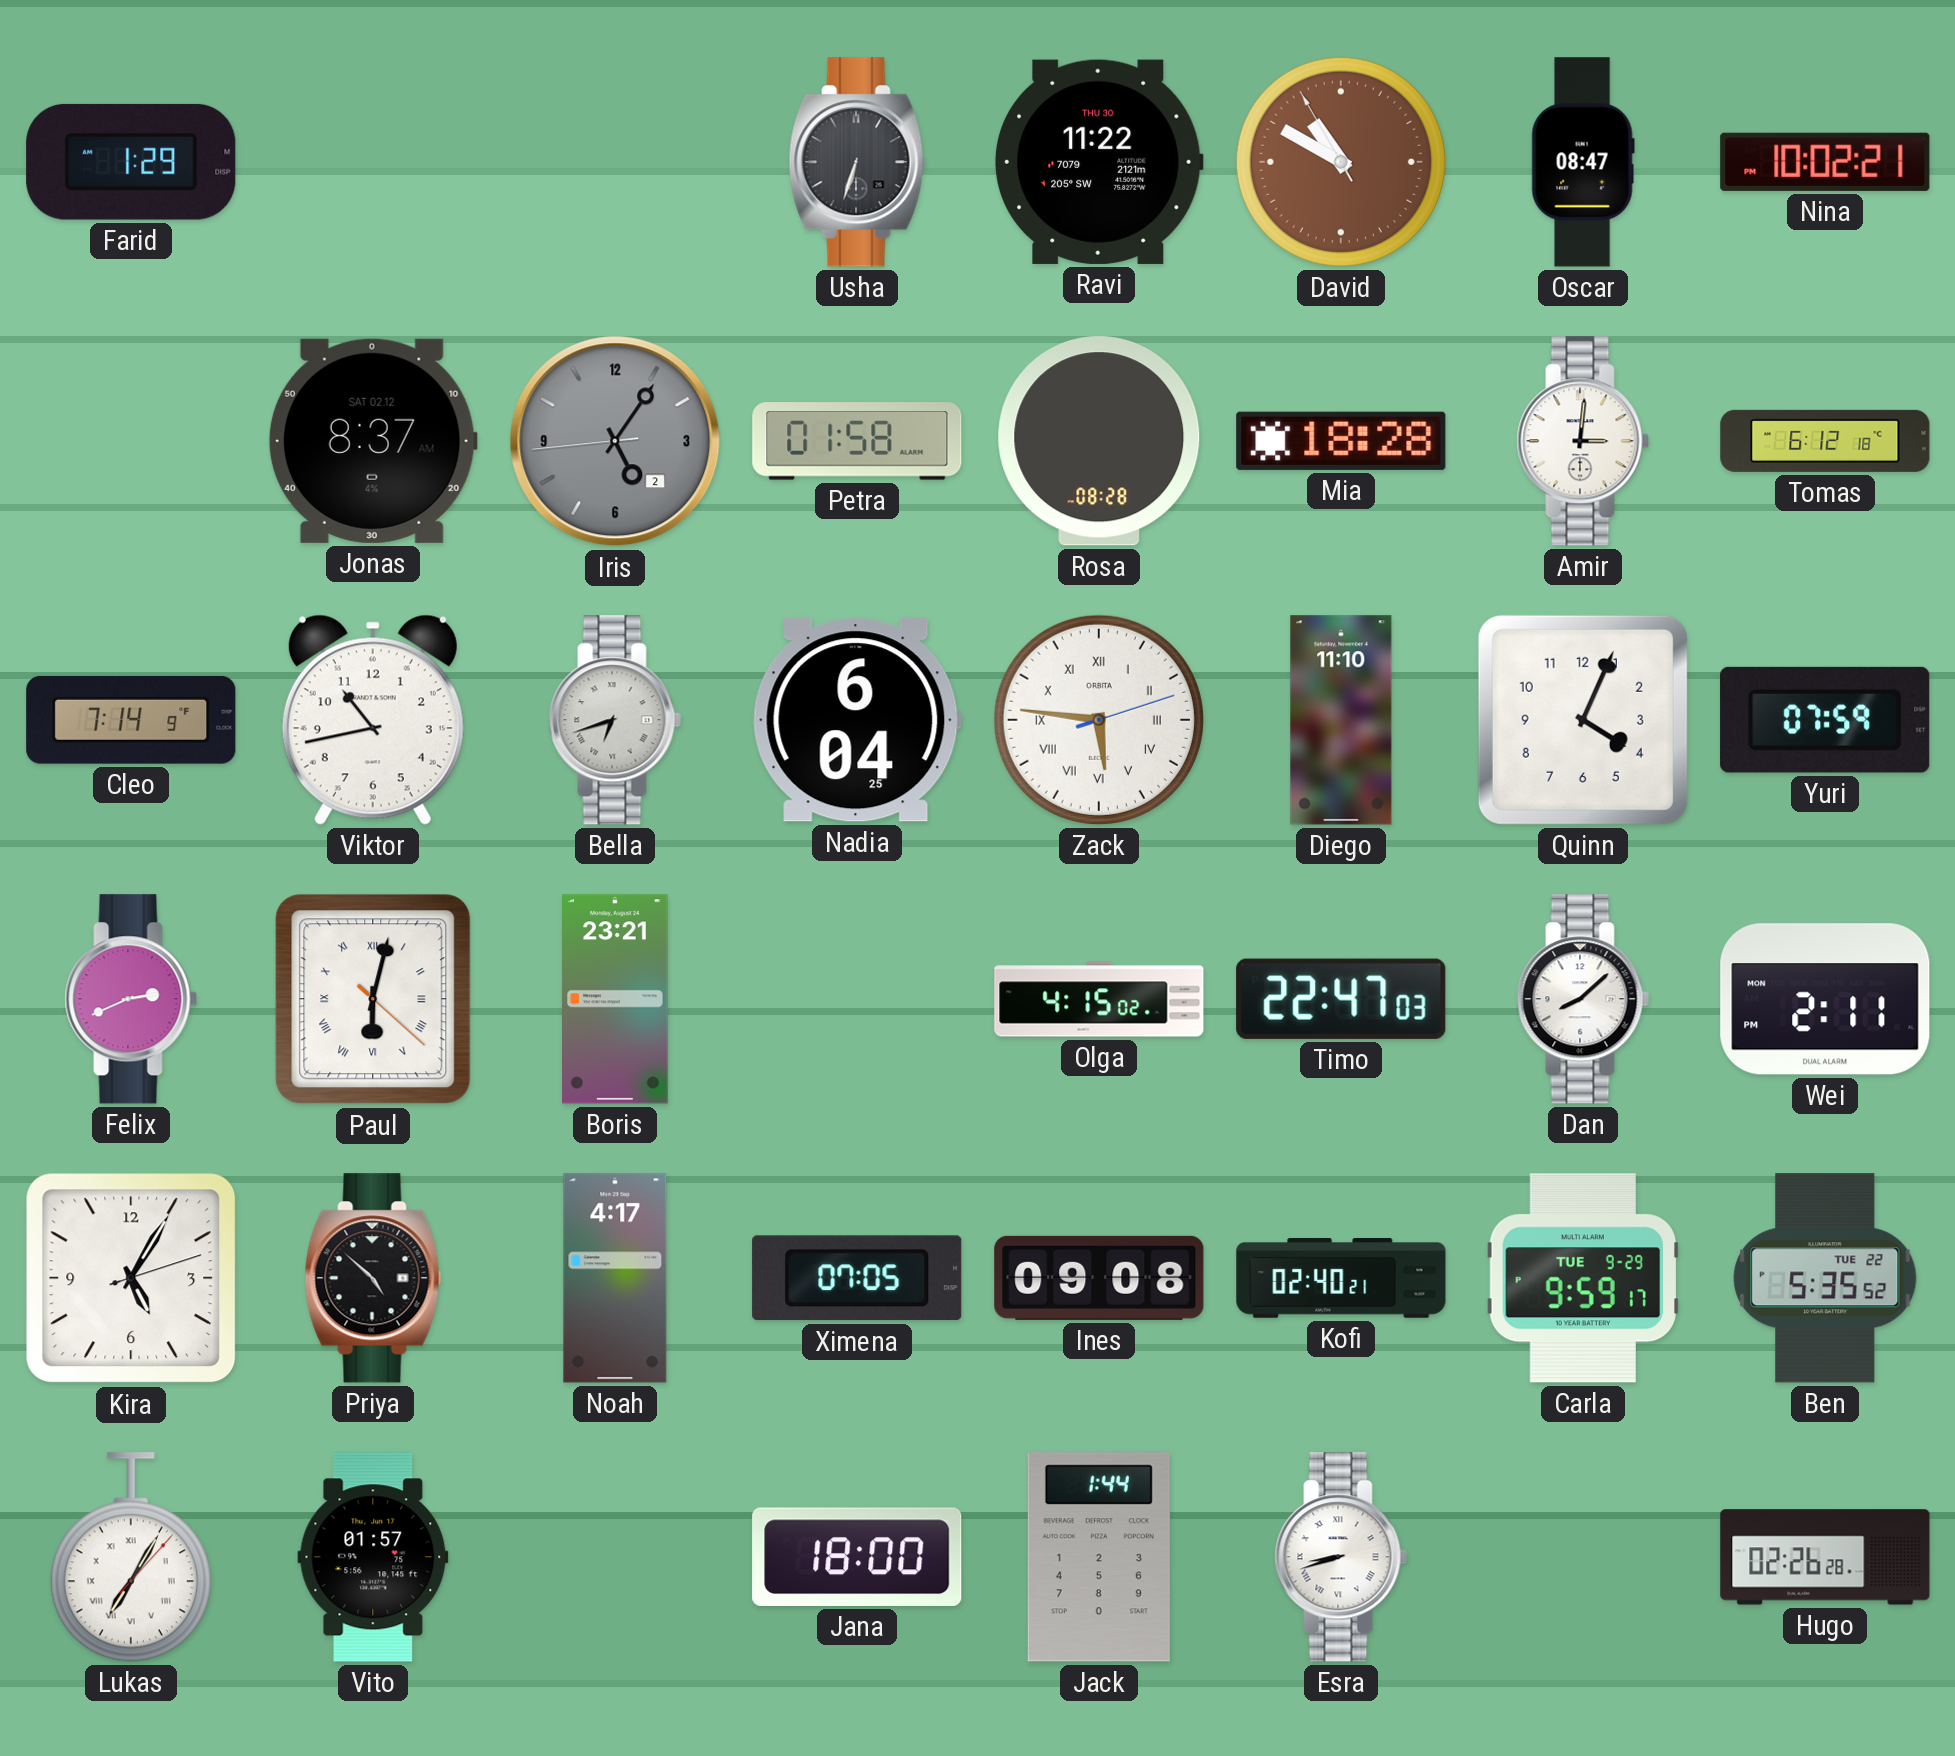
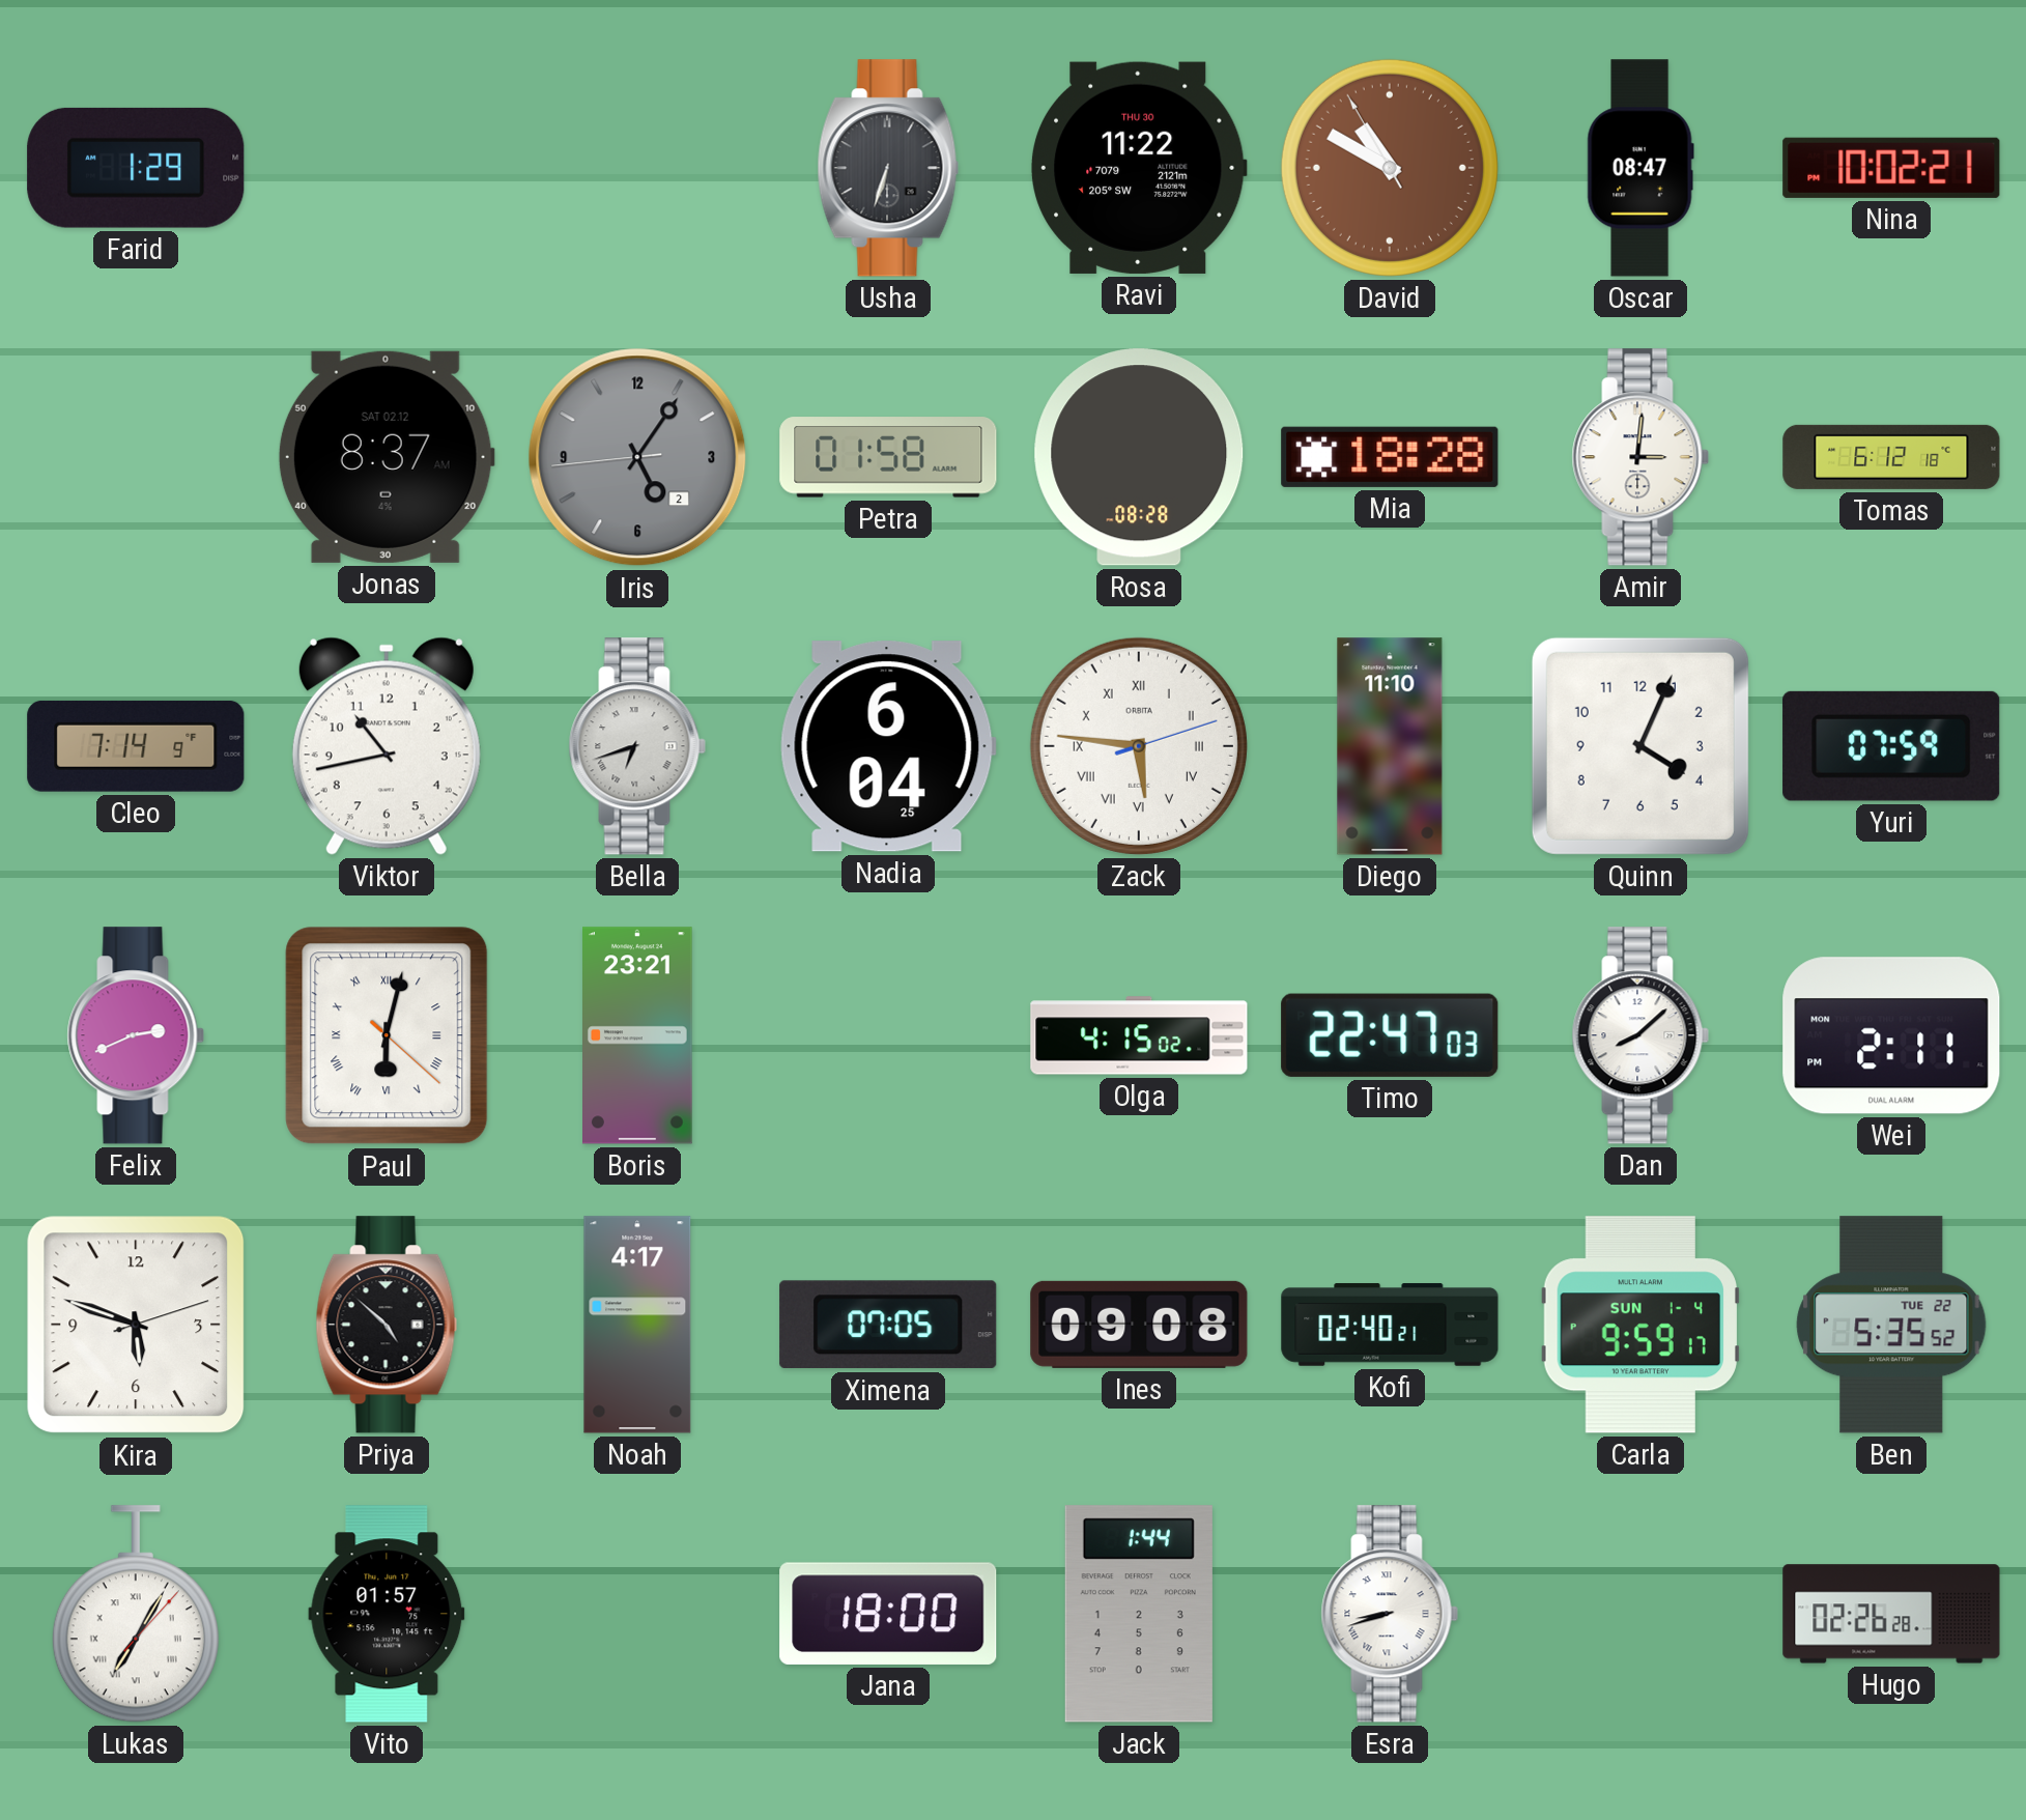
Kira: 5:05 -> 5:48
Carla date: TUE 9-29 -> SUN 1-4
